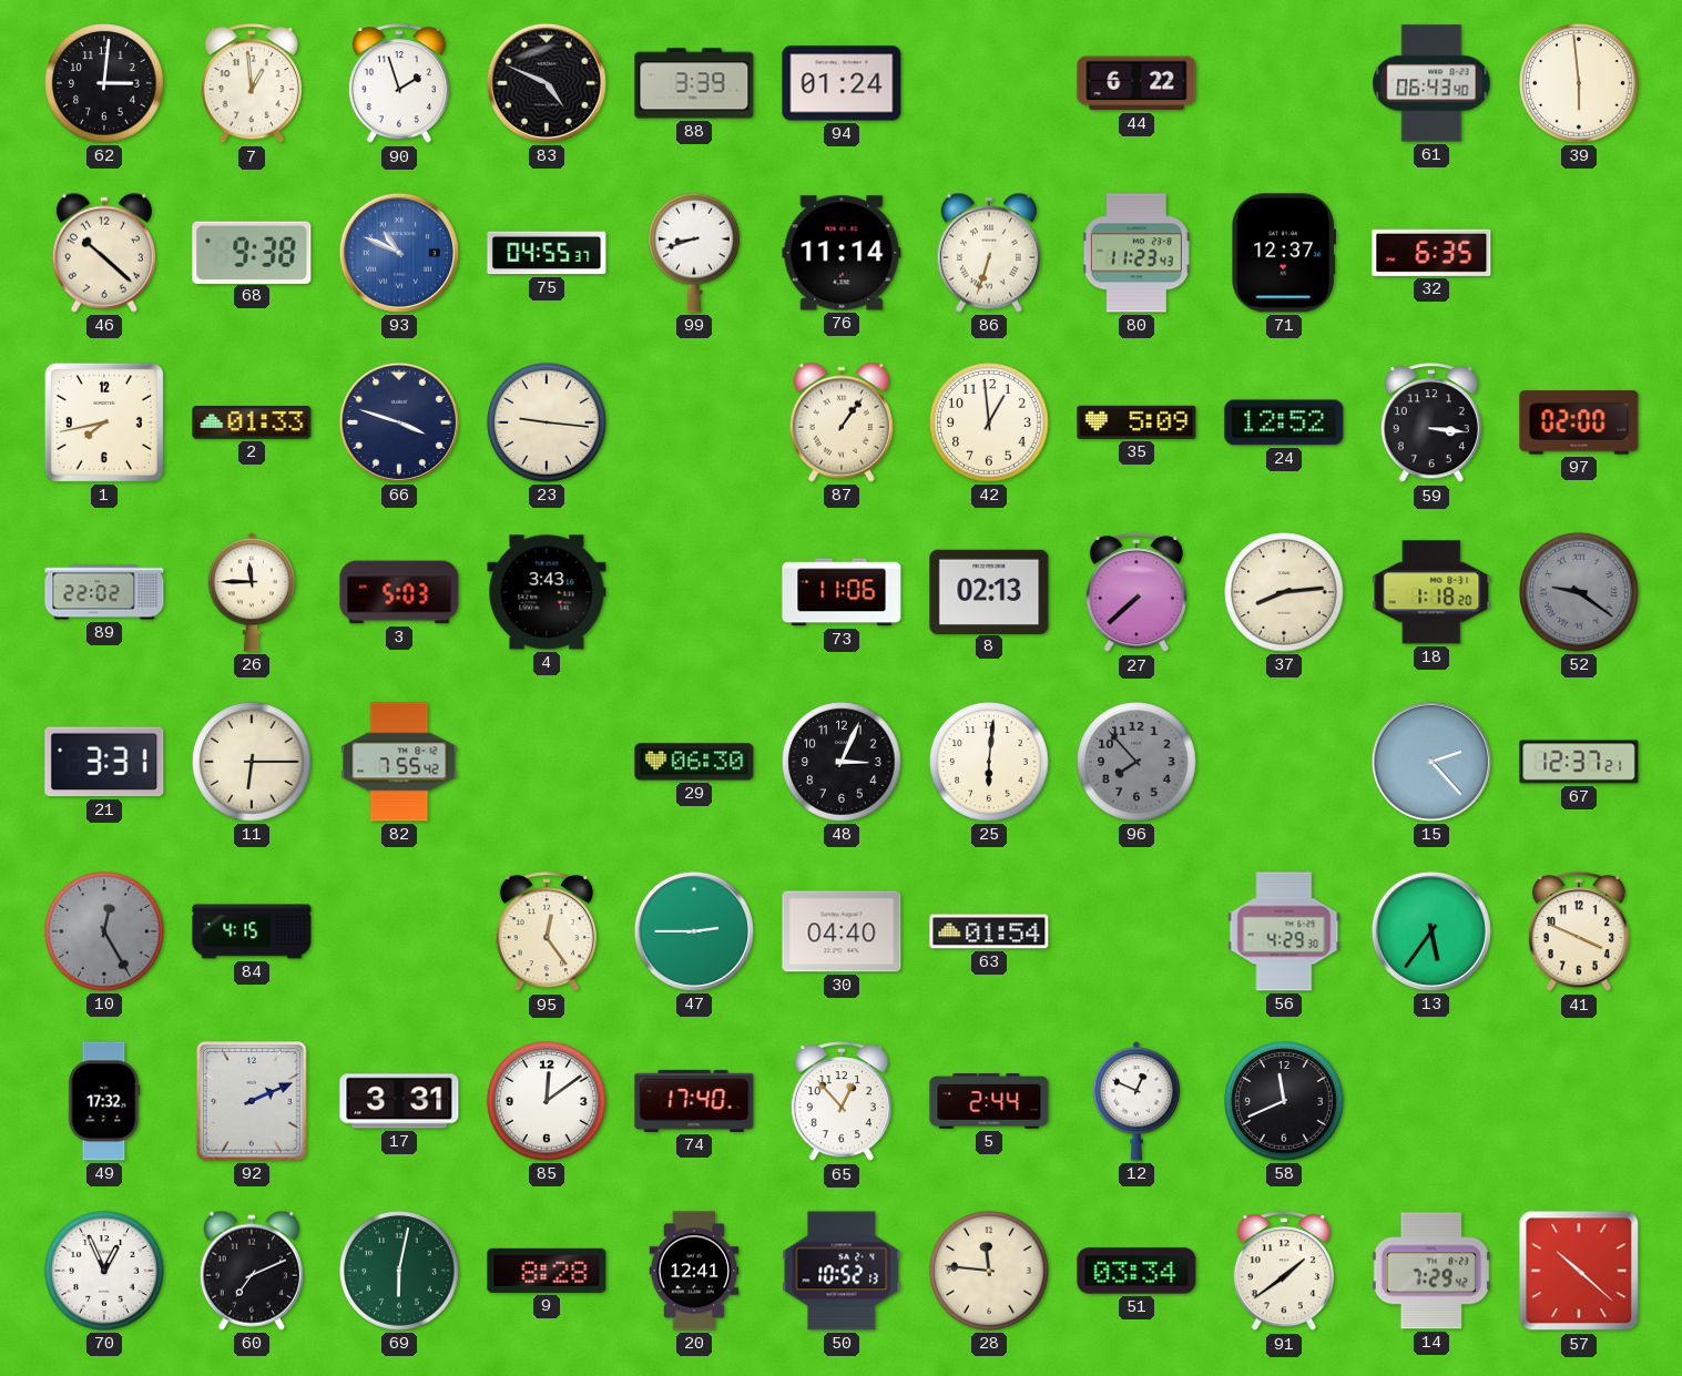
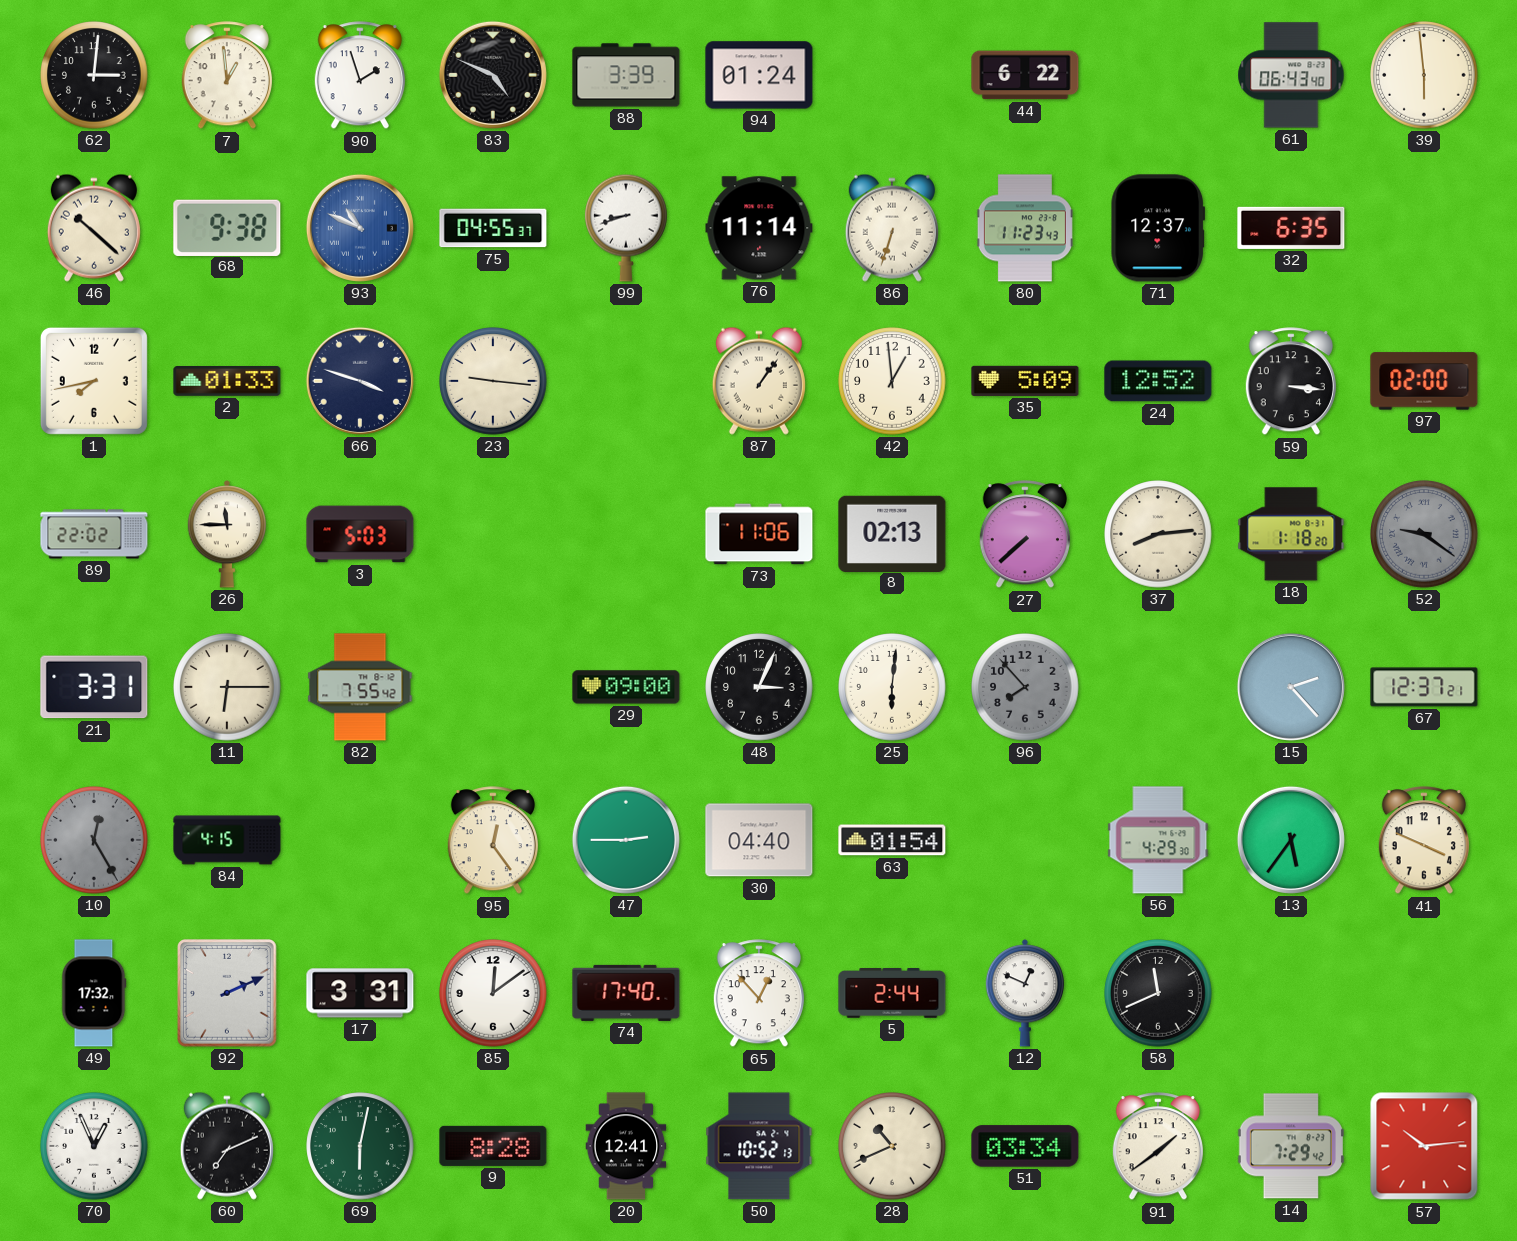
4: 3:43 -> none
29: 06:30 -> 09:00
28: 11:46 -> 10:41
57: 10:22 -> 10:14
